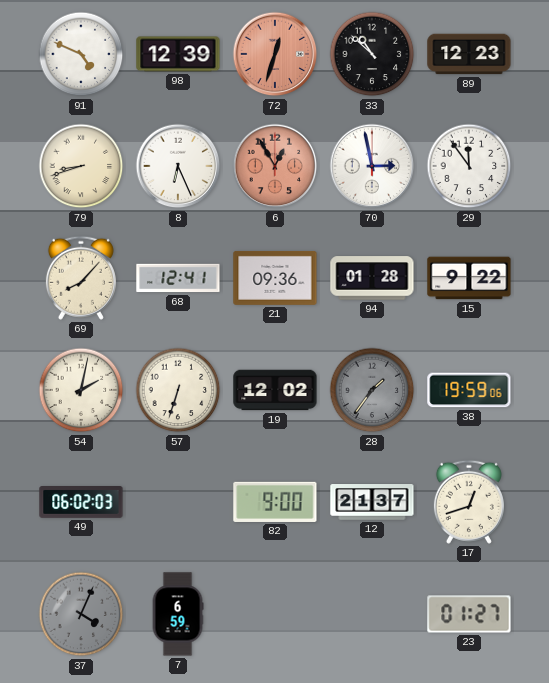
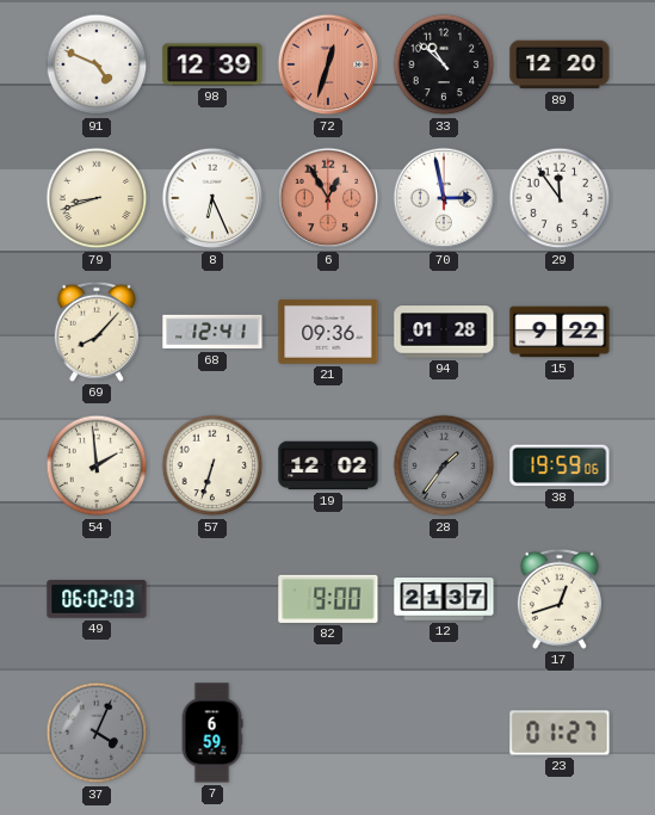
89: 12:23 -> 12:20
54: 2:02 -> 1:59
